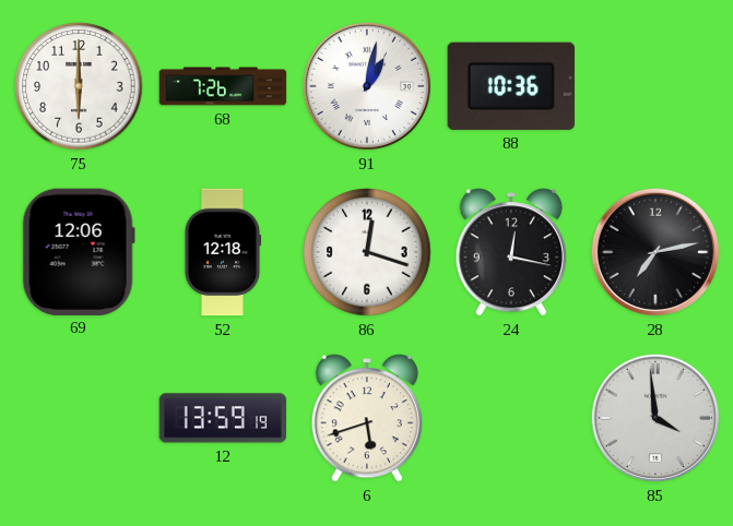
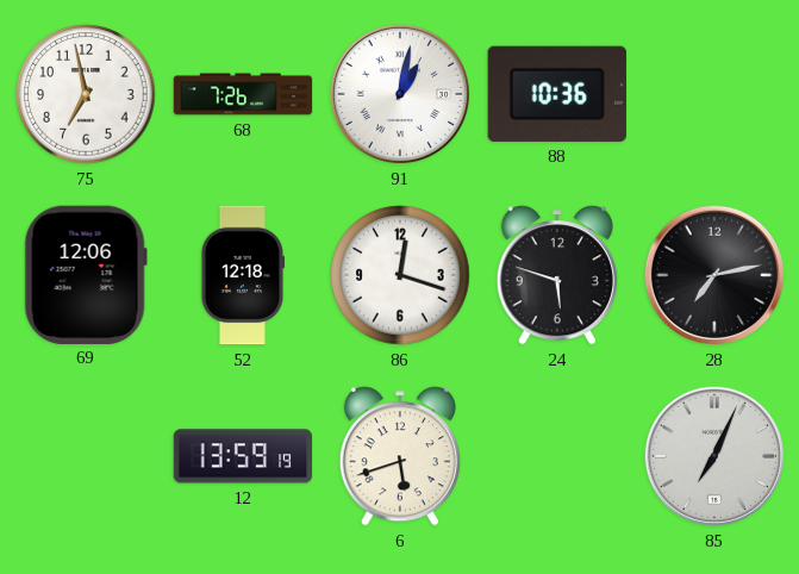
75: 6:00 -> 6:58
24: 12:17 -> 5:48
85: 3:59 -> 7:04
